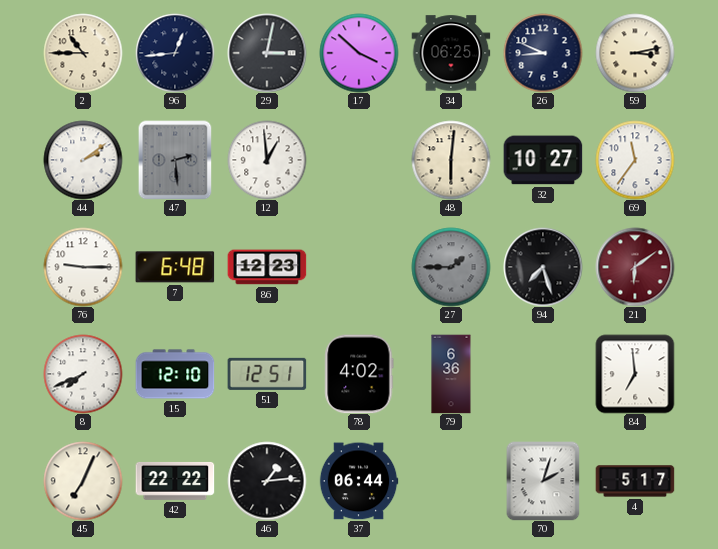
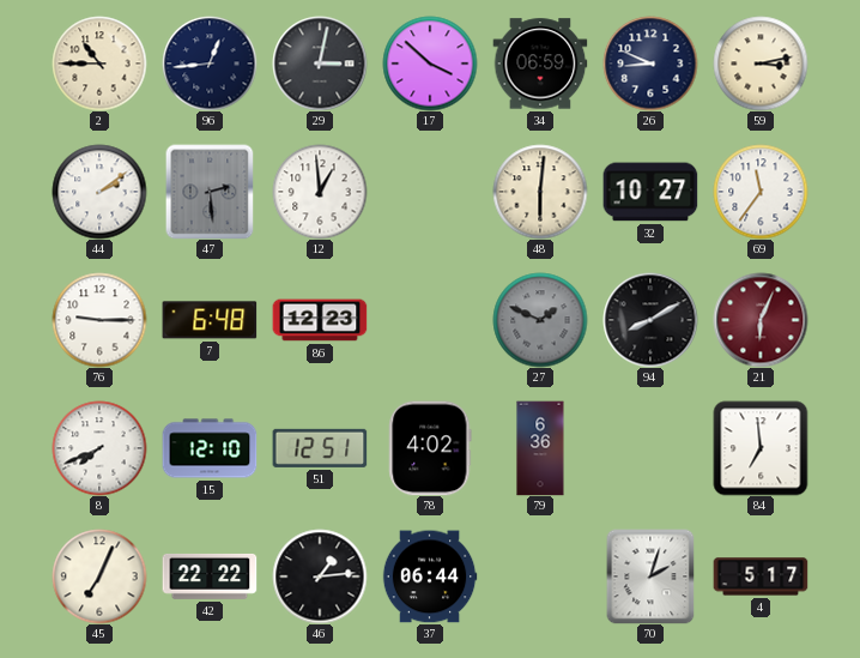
34: 06:25 -> 06:59
27: 1:45 -> 1:49
94: 7:27 -> 8:10
21: 6:09 -> 6:04
